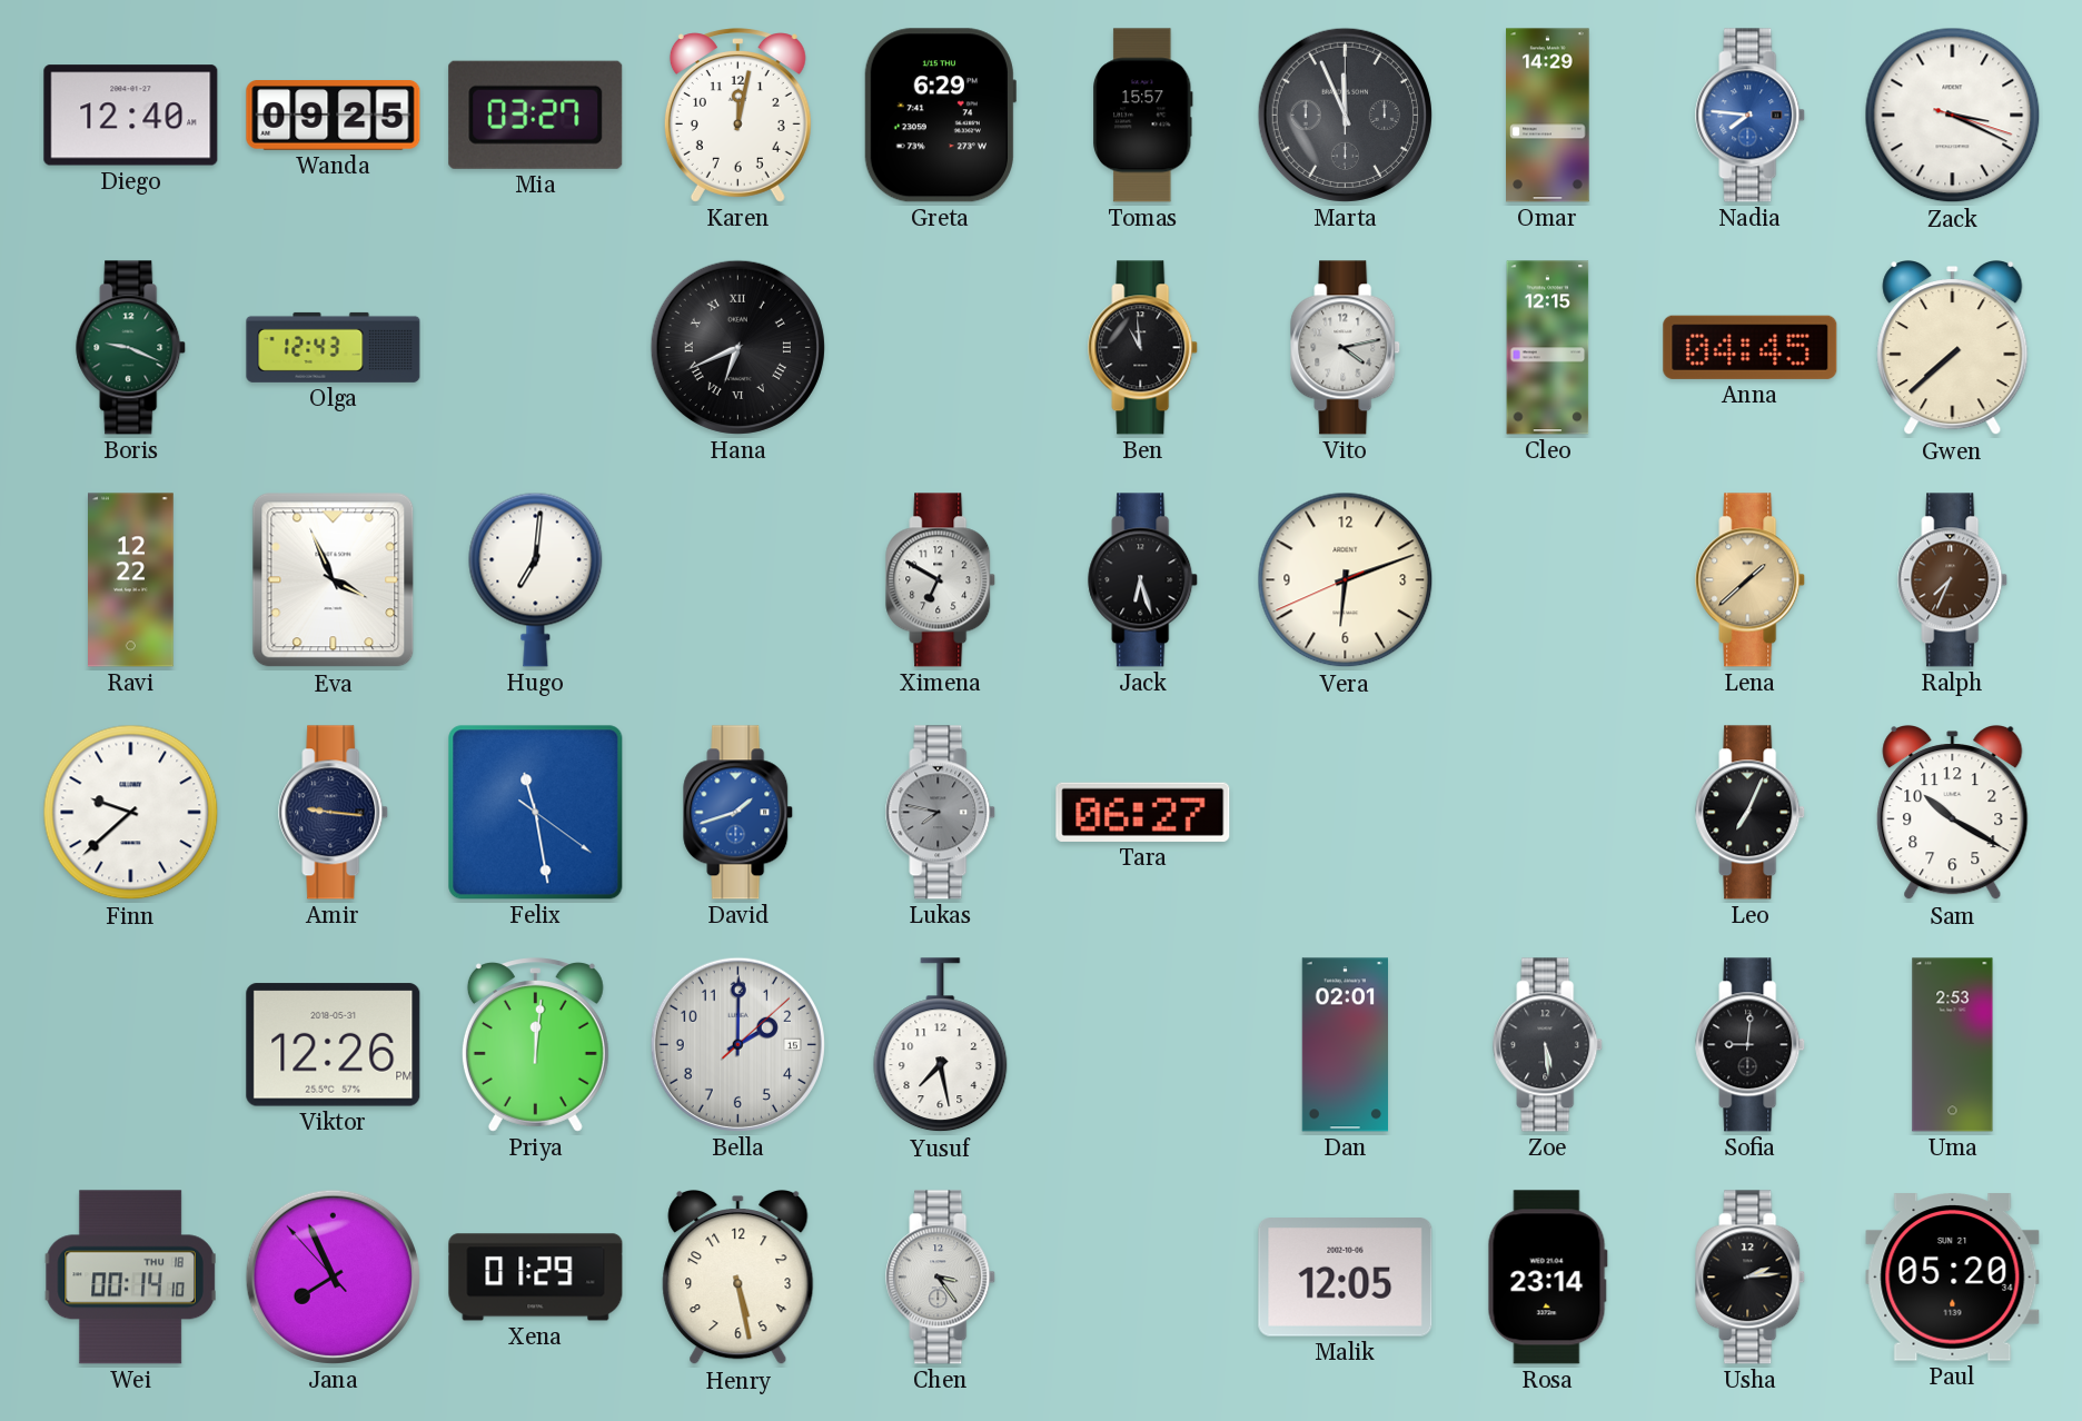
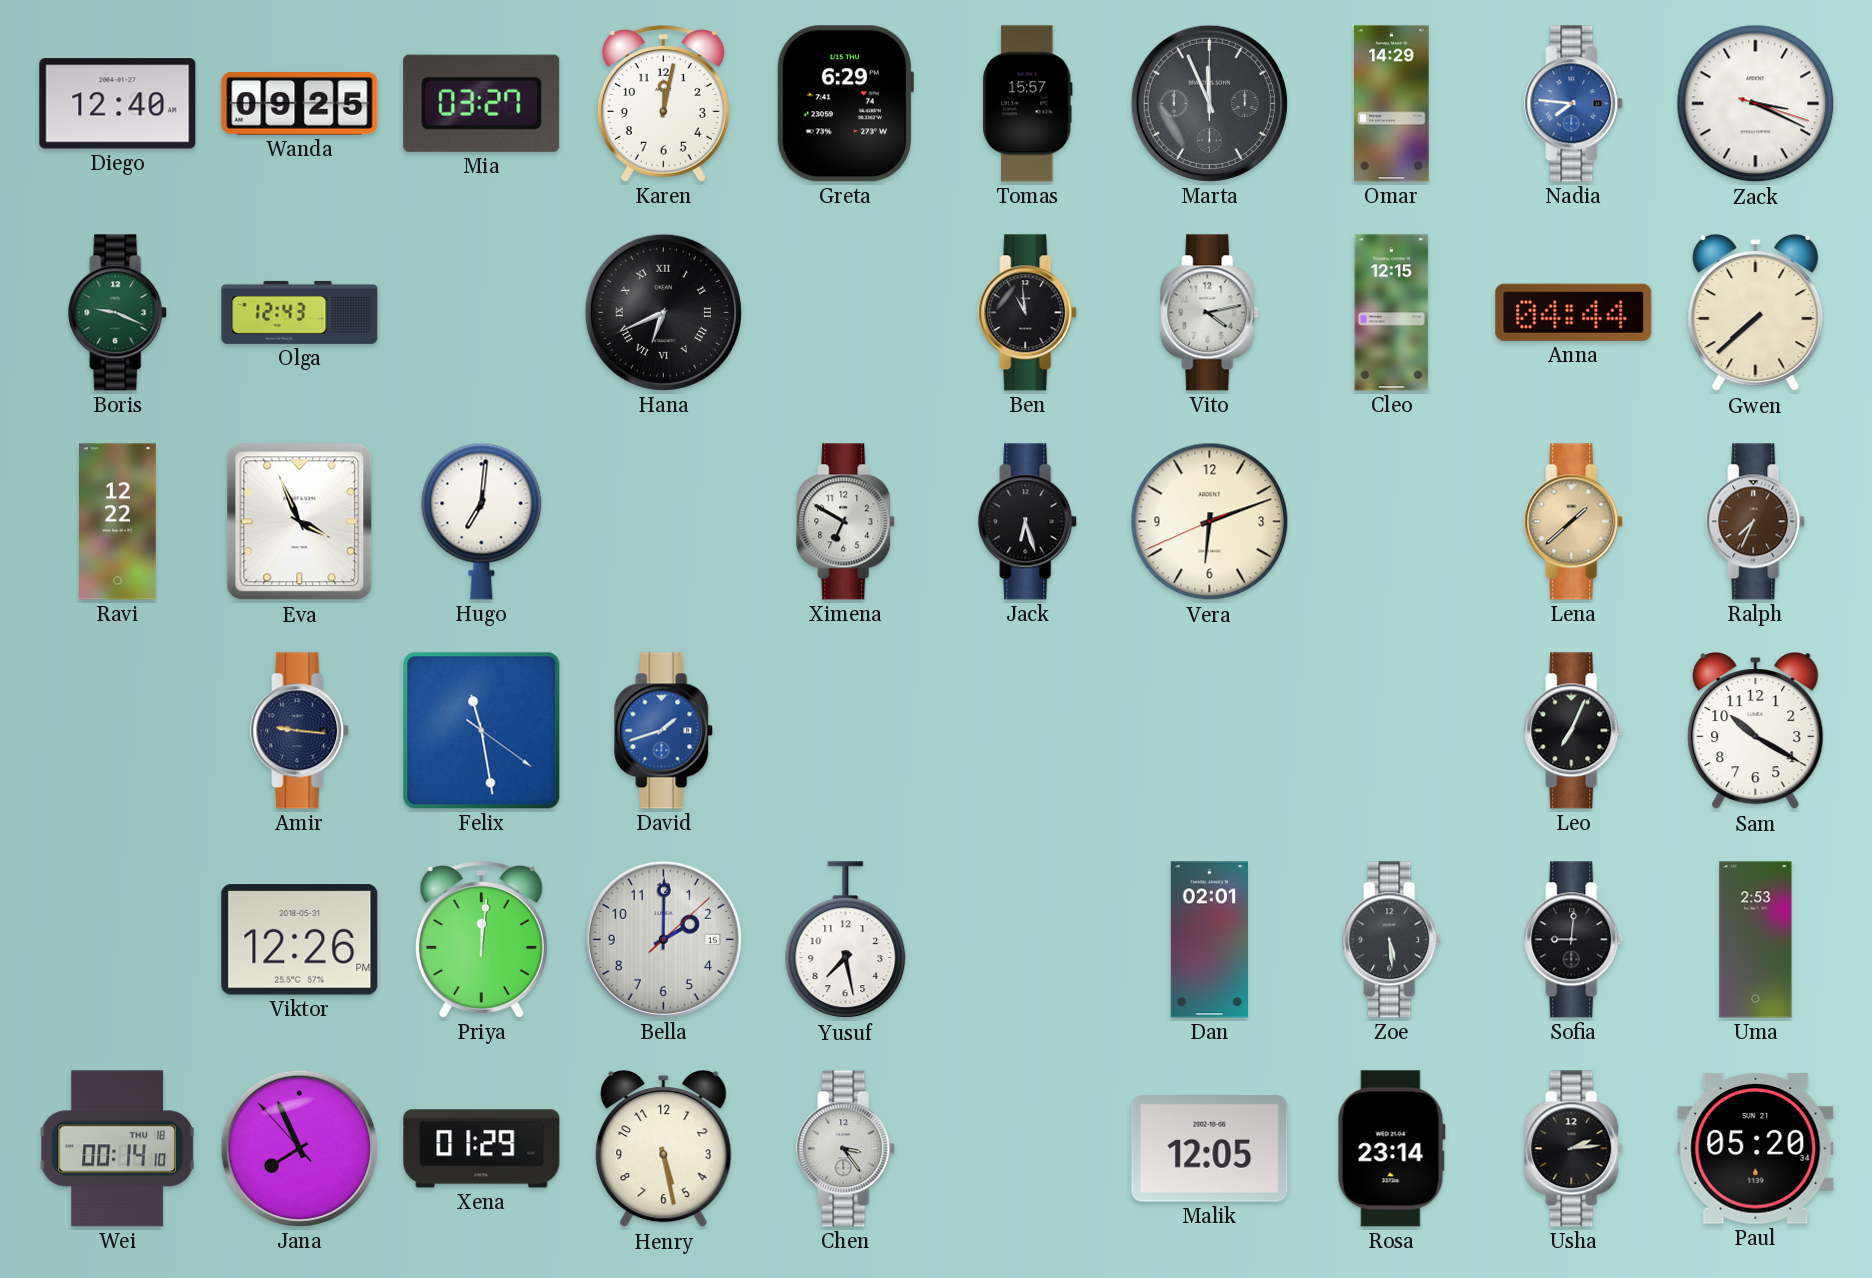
Anna: 04:45 -> 04:44
Finn: 9:38 -> none
Lukas: 7:47 -> none
Tara: 06:27 -> none
